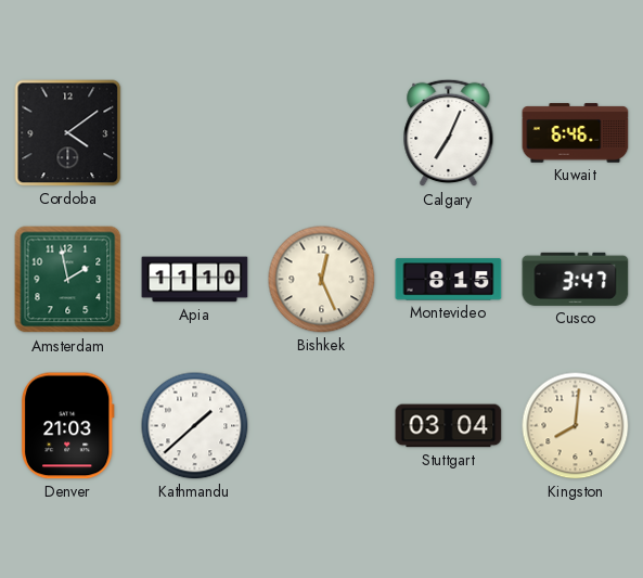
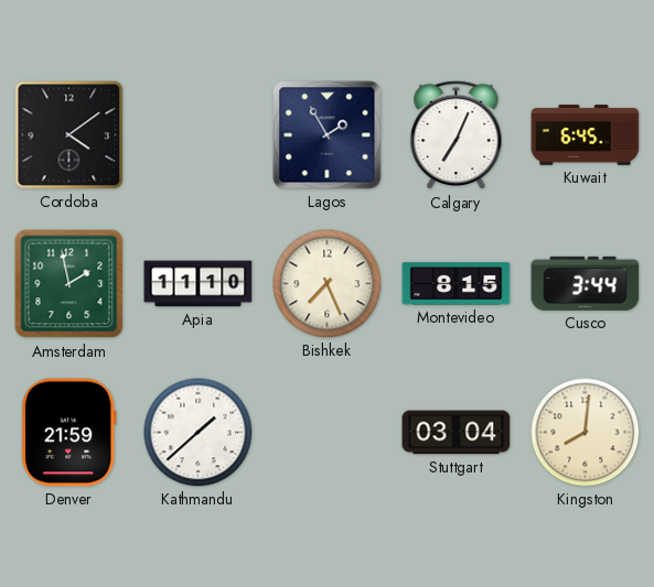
Lagos: none -> 1:55
Kuwait: 6:46 -> 6:45
Bishkek: 12:26 -> 7:26
Cusco: 3:47 -> 3:44
Denver: 21:03 -> 21:59
